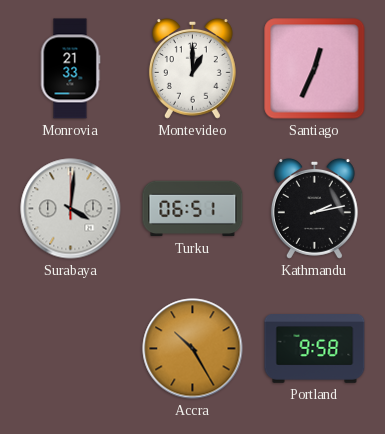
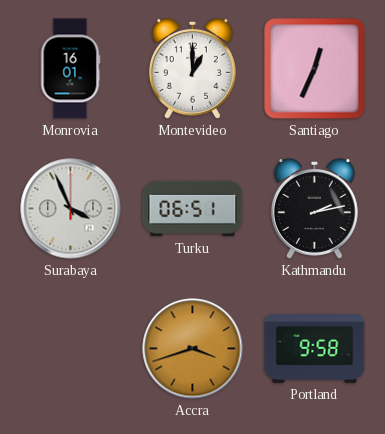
Monrovia: 21:33 -> 16:01
Surabaya: 4:01 -> 3:56
Accra: 10:25 -> 3:42
